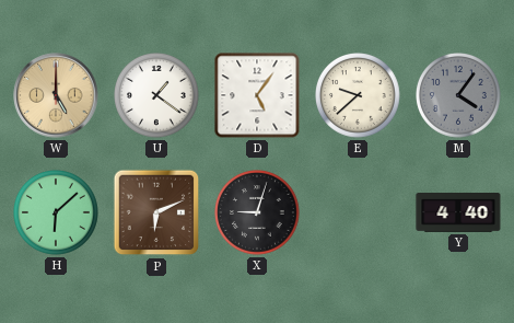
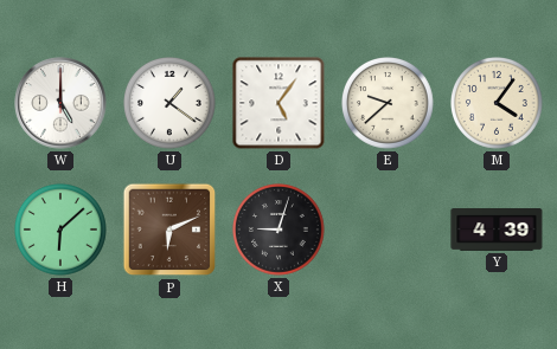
W dial: champagne -> white
M dial: grey -> cream
Y: 4:40 -> 4:39
